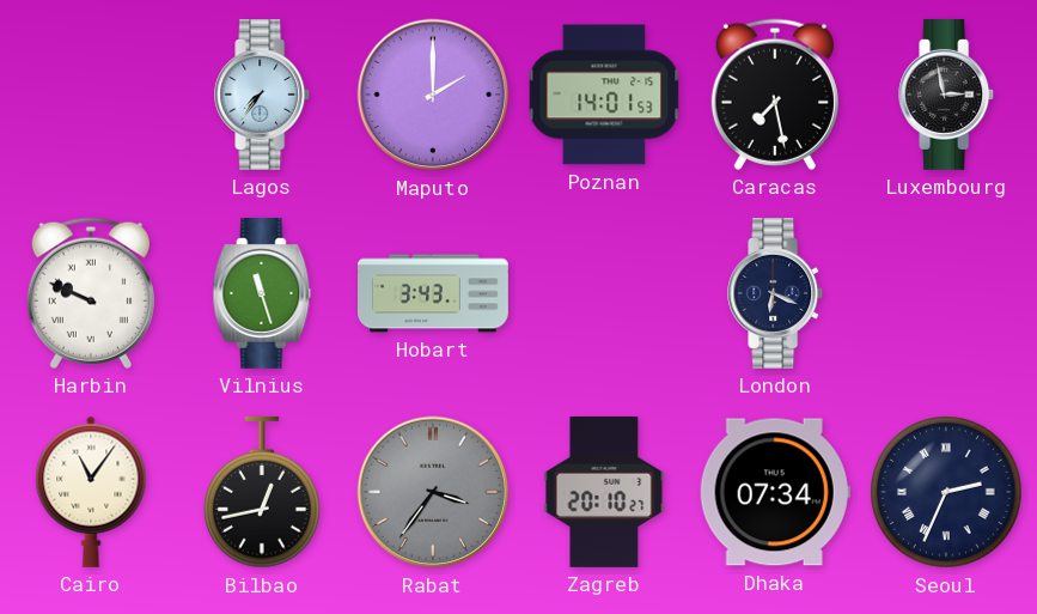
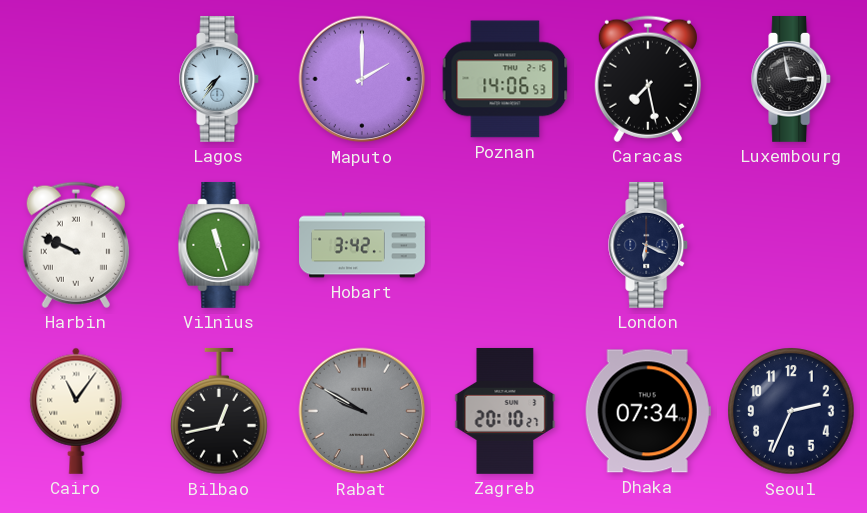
Poznan: 14:01 -> 14:06
Hobart: 3:43 -> 3:42
Rabat: 3:36 -> 9:50
Seoul numerals: Roman -> Arabic
